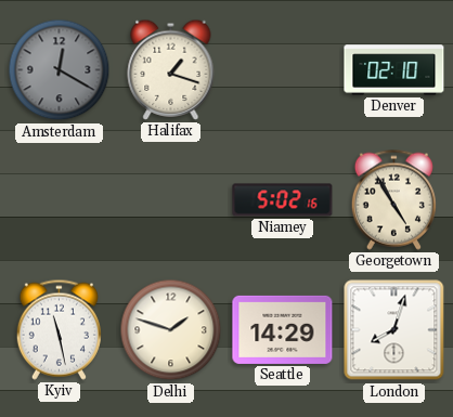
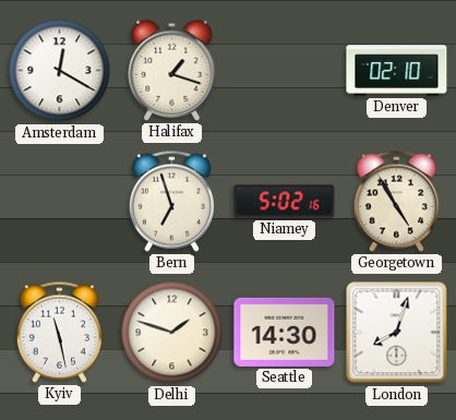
Amsterdam dial: grey -> white
Bern: none -> 6:57
Seattle: 14:29 -> 14:30
